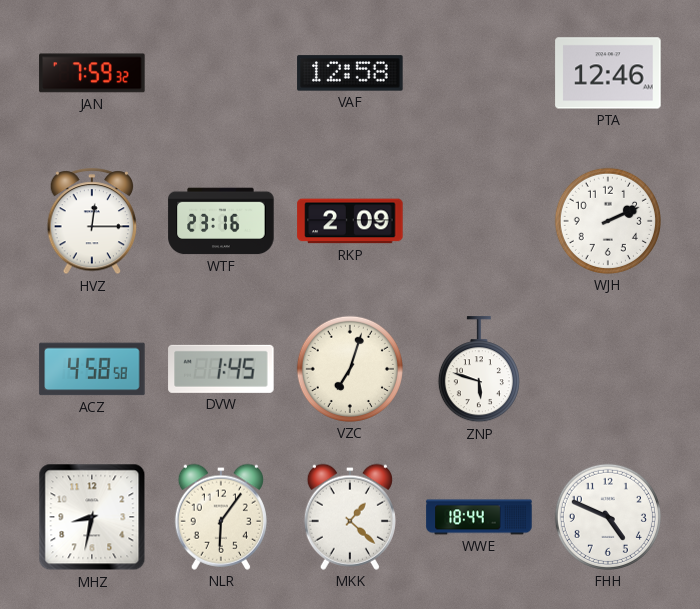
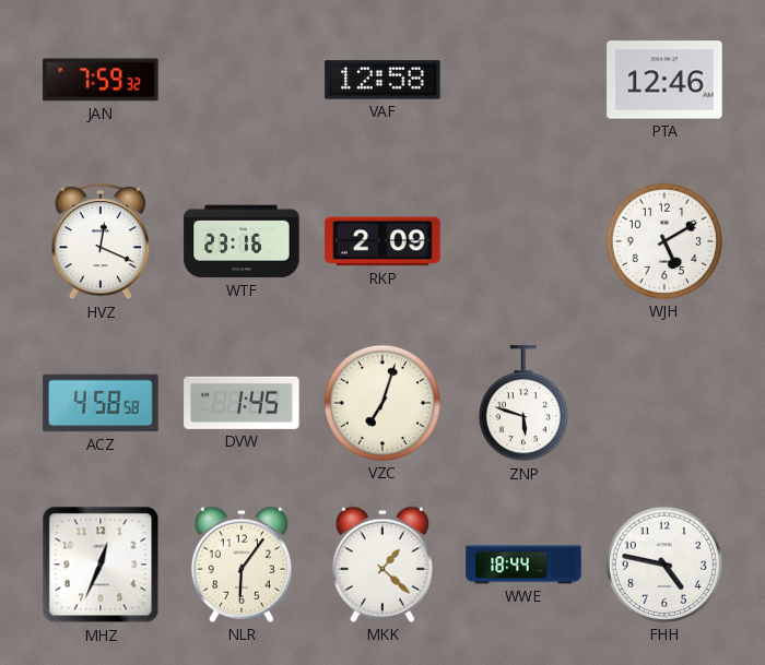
HVZ: 12:15 -> 12:19
WJH: 2:11 -> 5:10
MHZ: 8:32 -> 12:34
FHH: 4:49 -> 4:47
